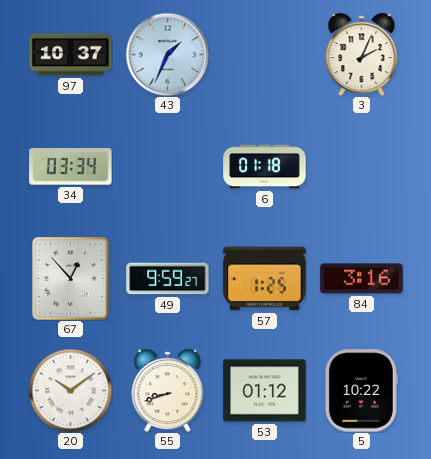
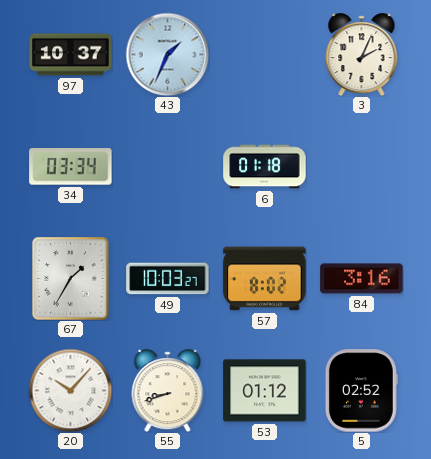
67: 12:53 -> 1:35
49: 9:59 -> 10:03
57: 1:25 -> 8:02
20: 10:09 -> 10:07
5: 10:22 -> 02:52
